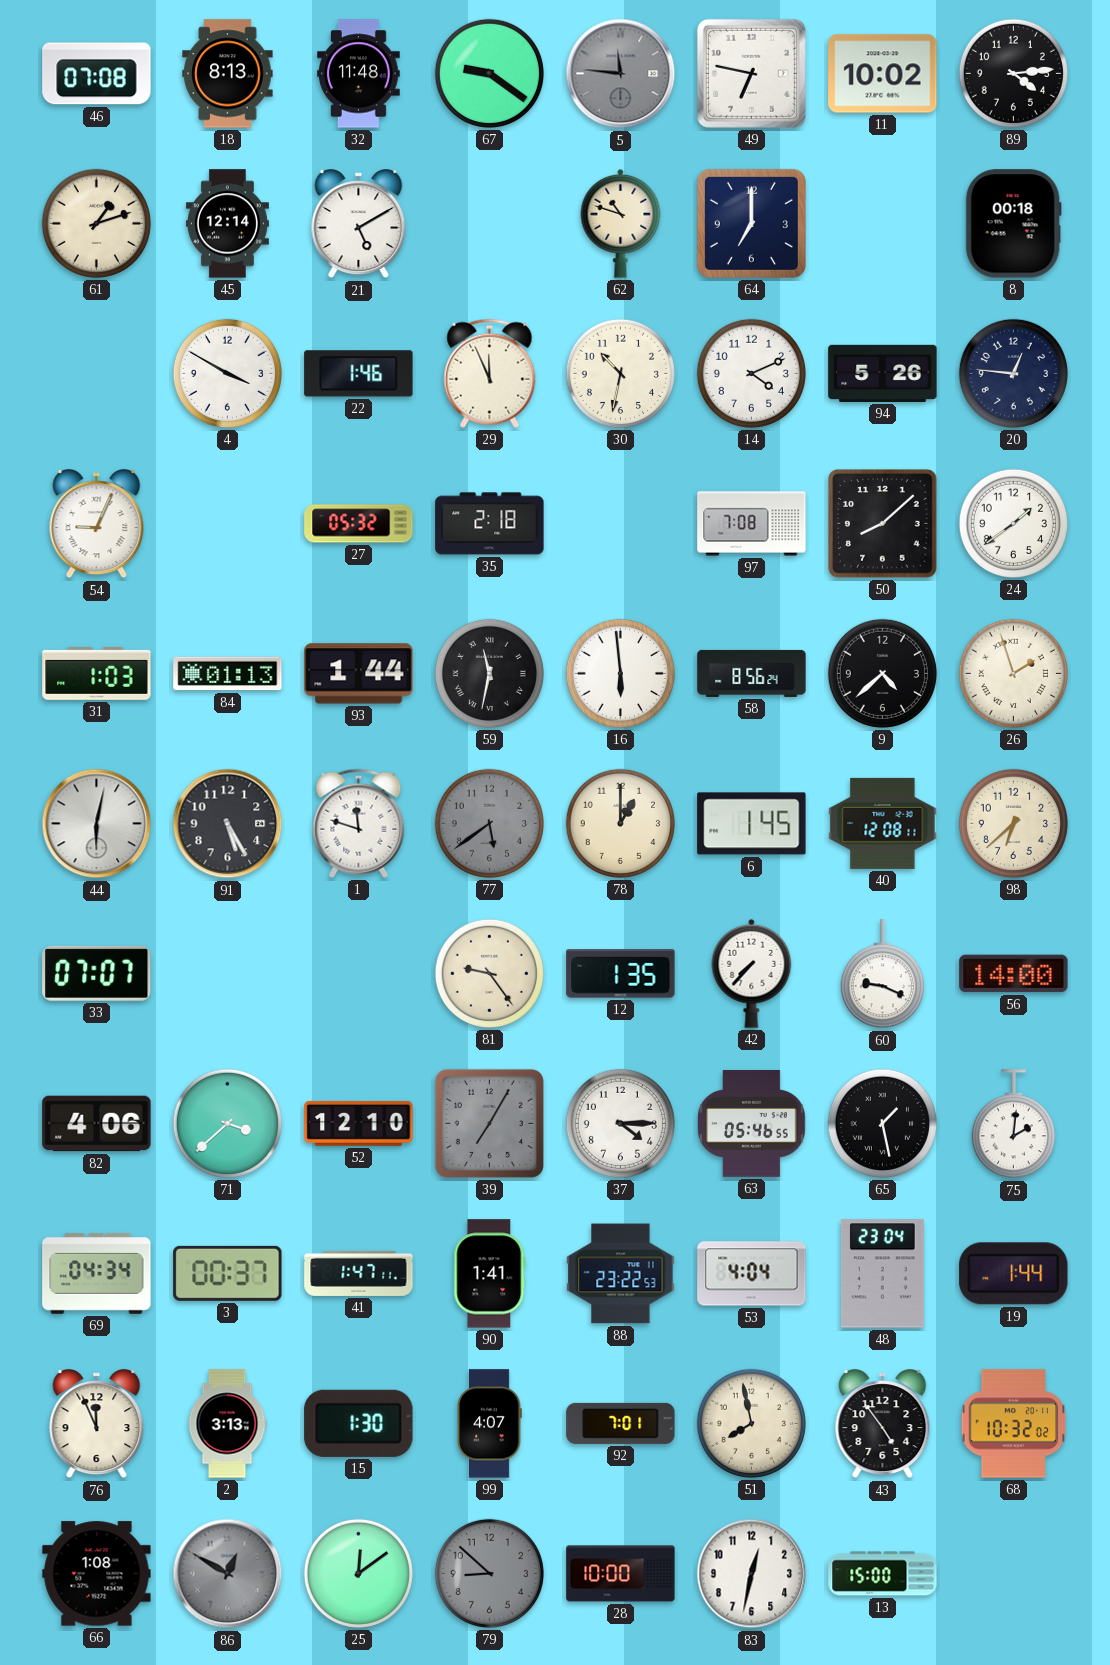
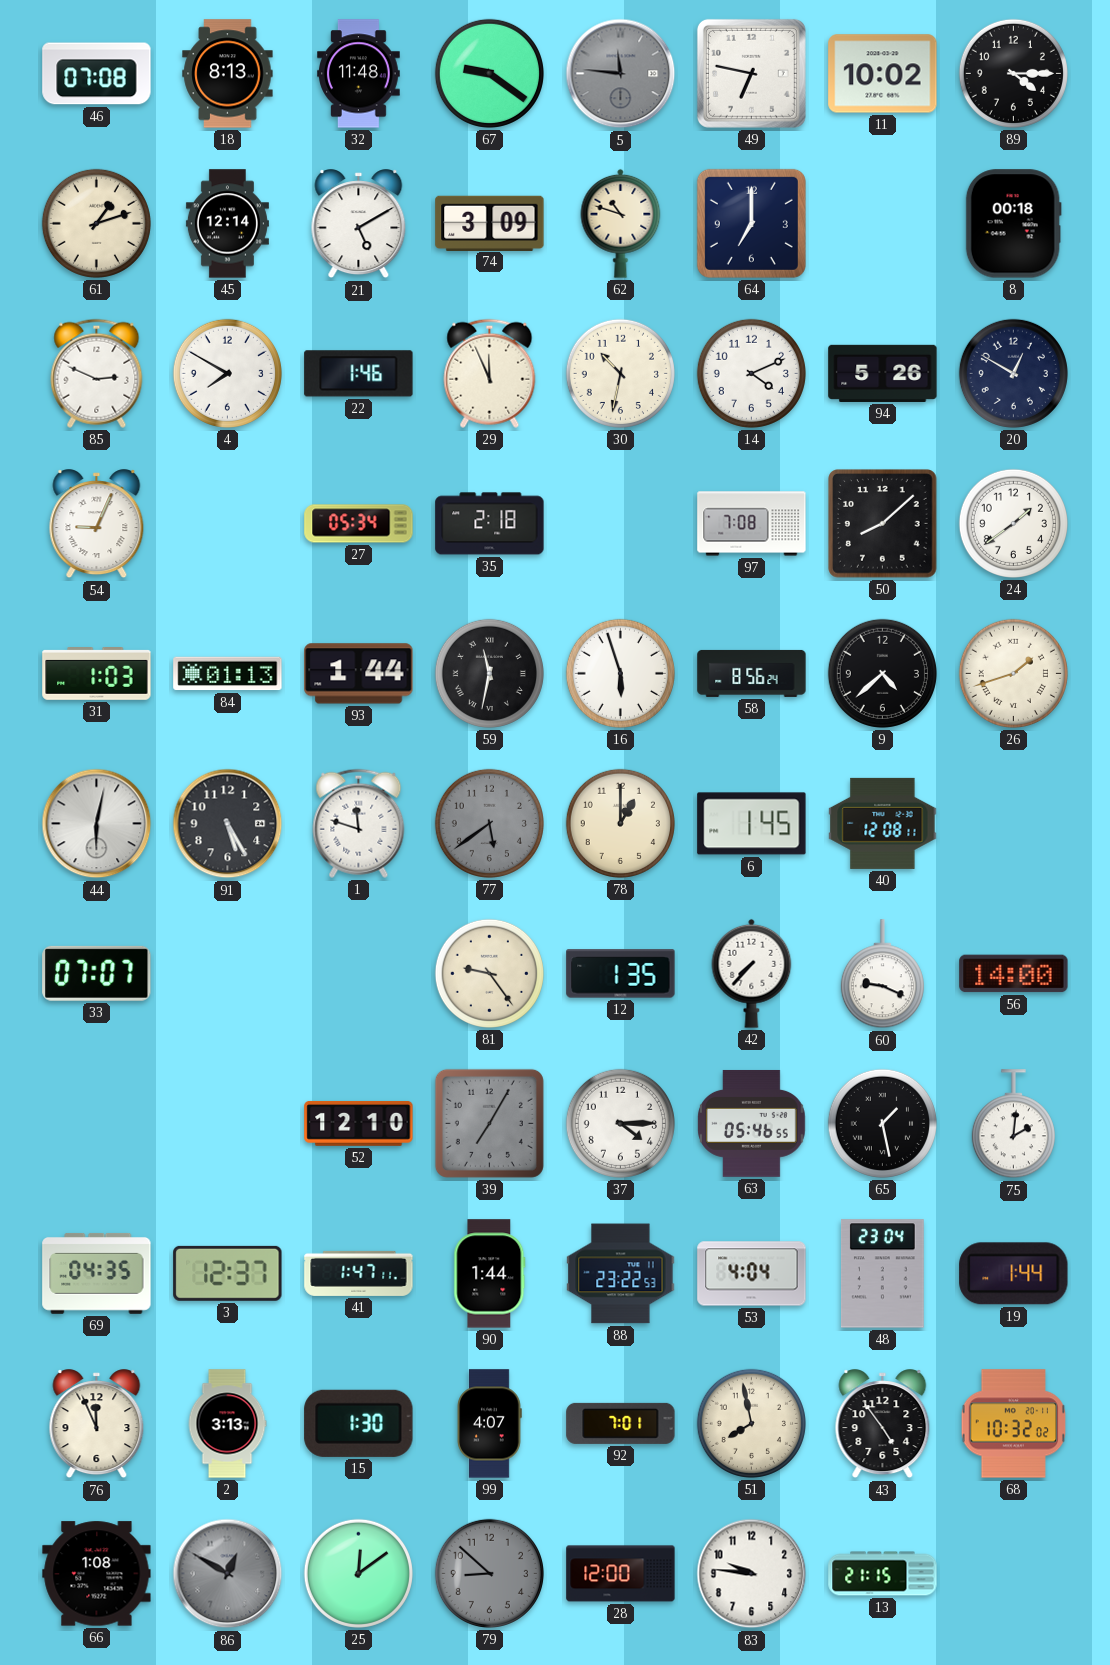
89: 4:14 -> 4:15
74: none -> 3:09
85: none -> 2:49
4: 3:50 -> 7:50
20: 12:46 -> 12:50
27: 05:32 -> 05:34
16: 5:59 -> 5:57
26: 1:57 -> 1:42
98: 6:38 -> none
82: 4:06 -> none
71: 3:38 -> none
69: 04:34 -> 04:35
3: 00:37 -> 12:37
90: 1:41 -> 1:44
28: 10:00 -> 12:00
83: 12:32 -> 9:46
13: 15:00 -> 21:15
